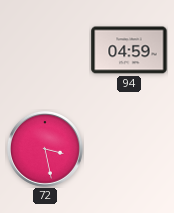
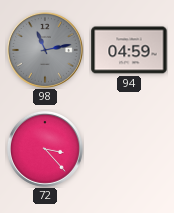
98: none -> 11:13
72: 3:28 -> 3:23
